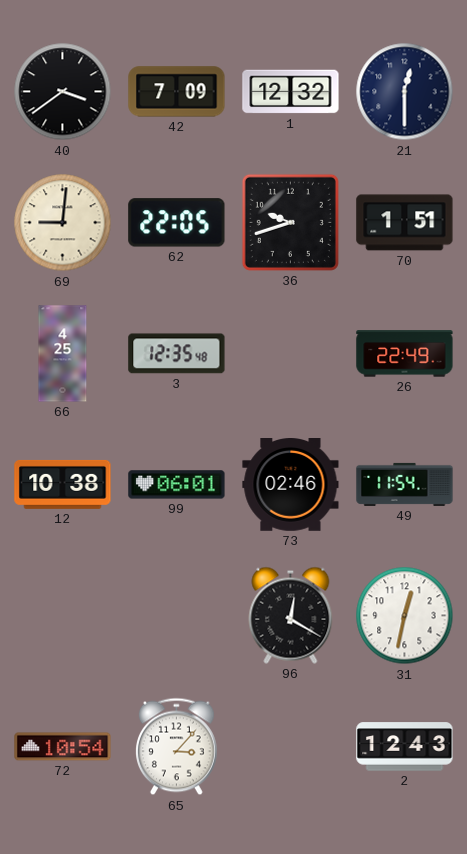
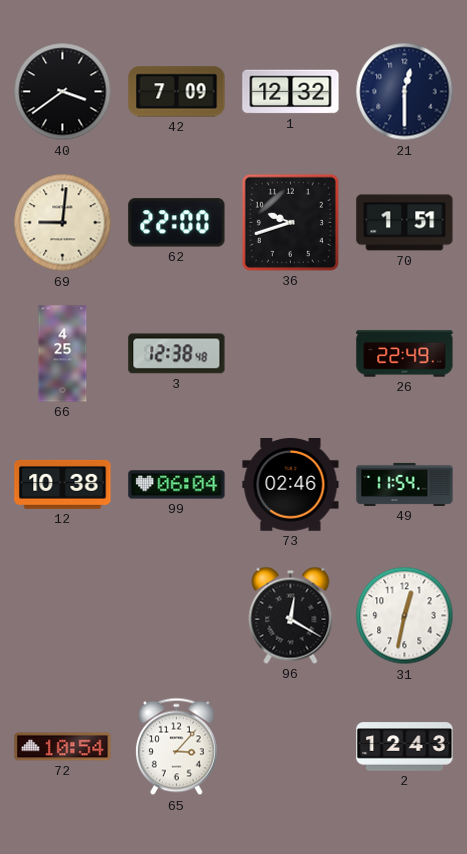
62: 22:05 -> 22:00
3: 12:35 -> 12:38
99: 06:01 -> 06:04
